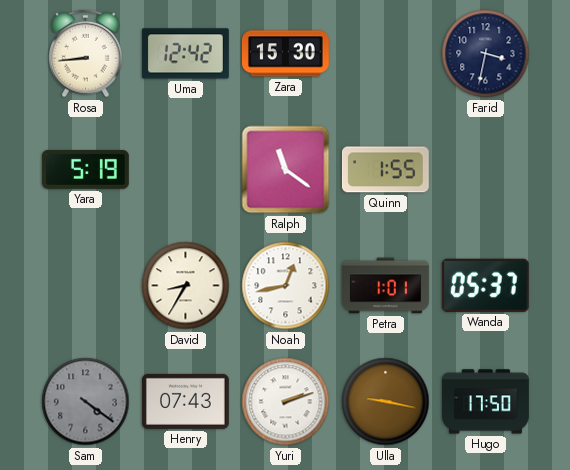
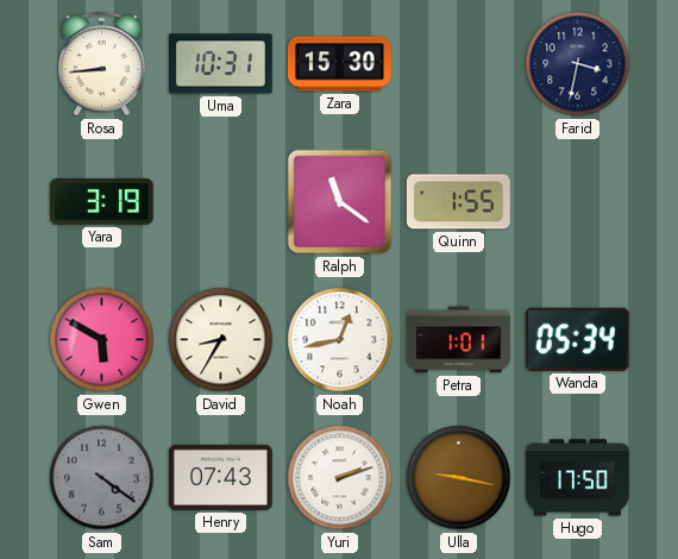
Uma: 12:42 -> 10:31
Yara: 5:19 -> 3:19
Gwen: none -> 5:50
Wanda: 05:37 -> 05:34
